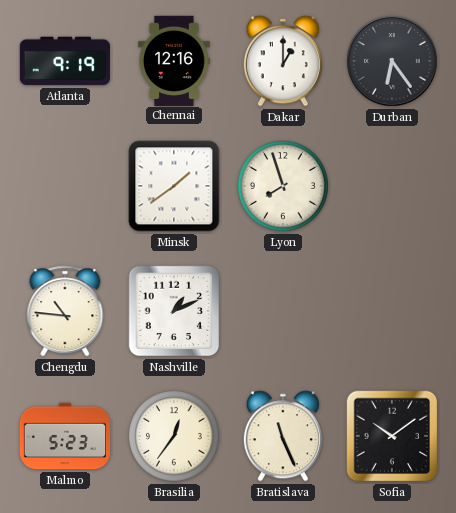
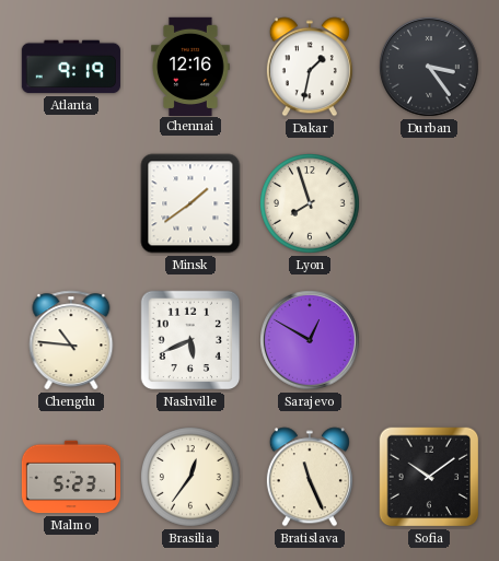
Dakar: 1:00 -> 1:32
Durban: 6:24 -> 3:24
Nashville: 1:11 -> 5:41
Sarajevo: none -> 12:50
